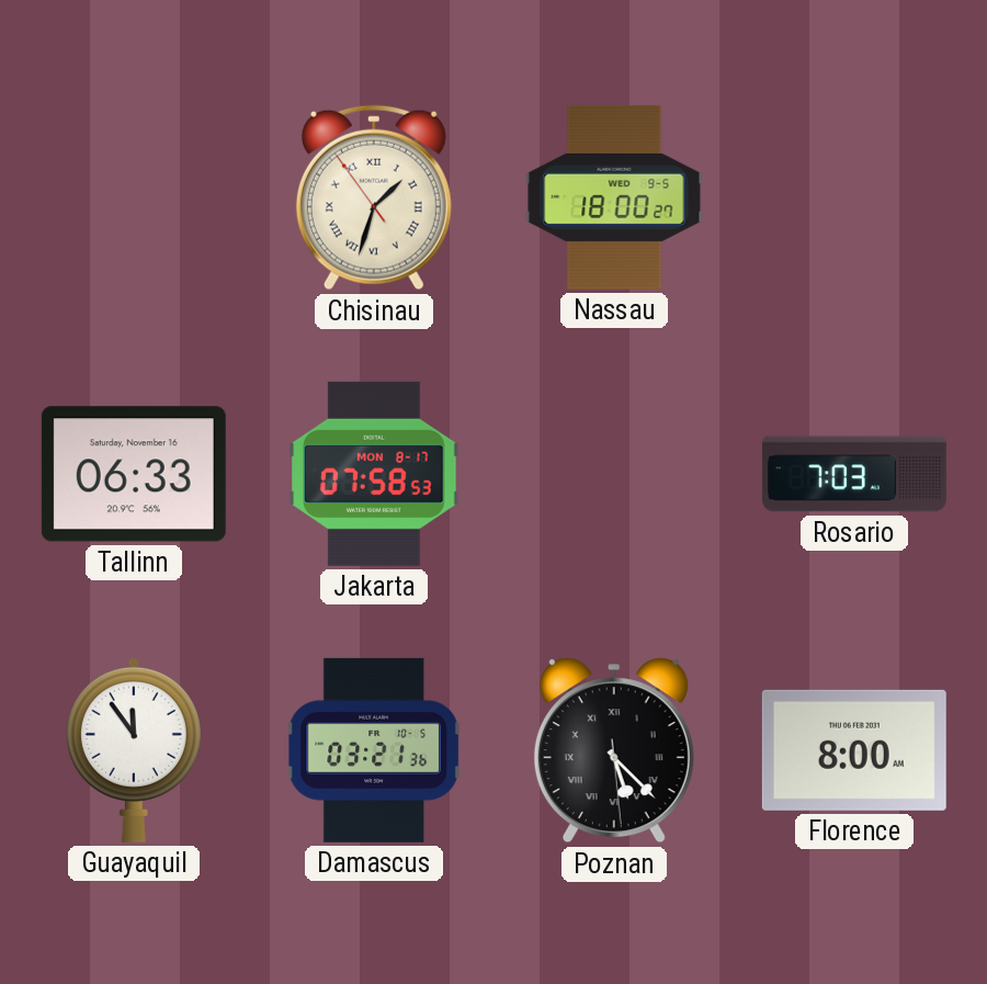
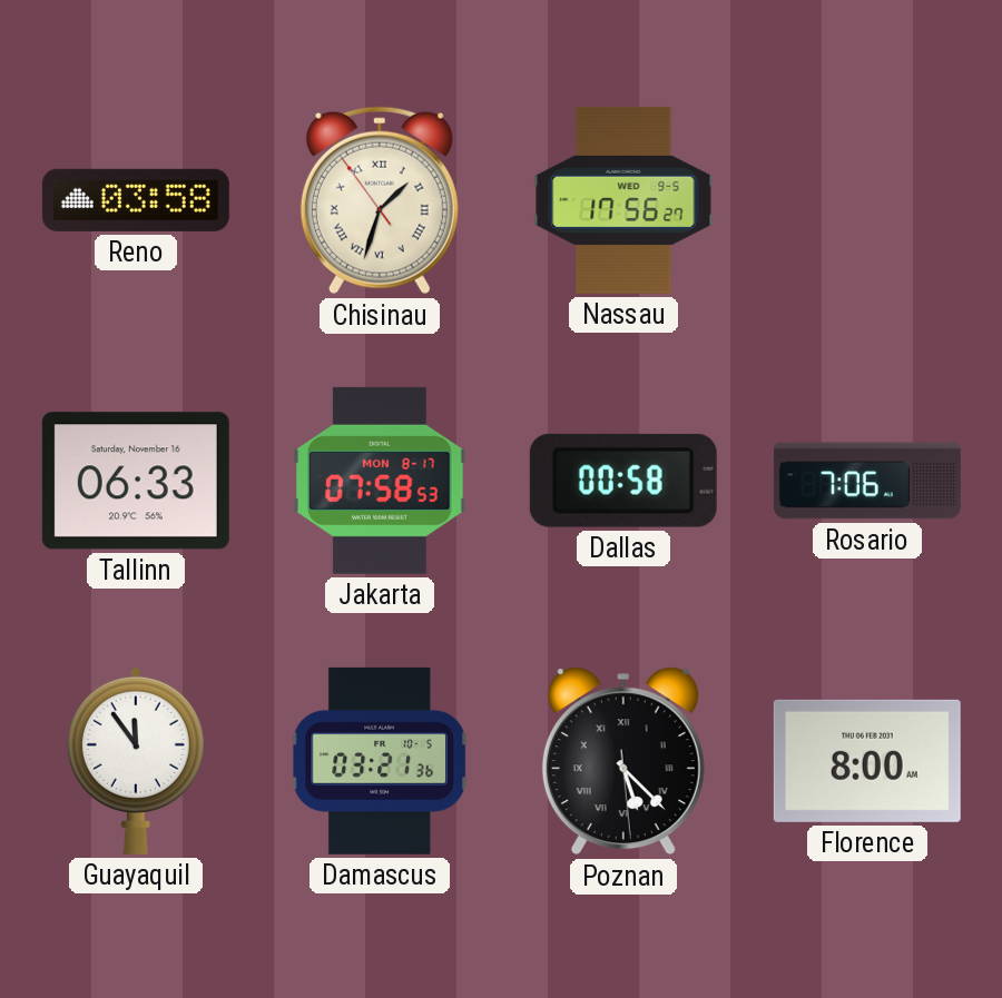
Reno: none -> 03:58
Nassau: 18:00 -> 17:56
Dallas: none -> 00:58
Rosario: 7:03 -> 7:06
